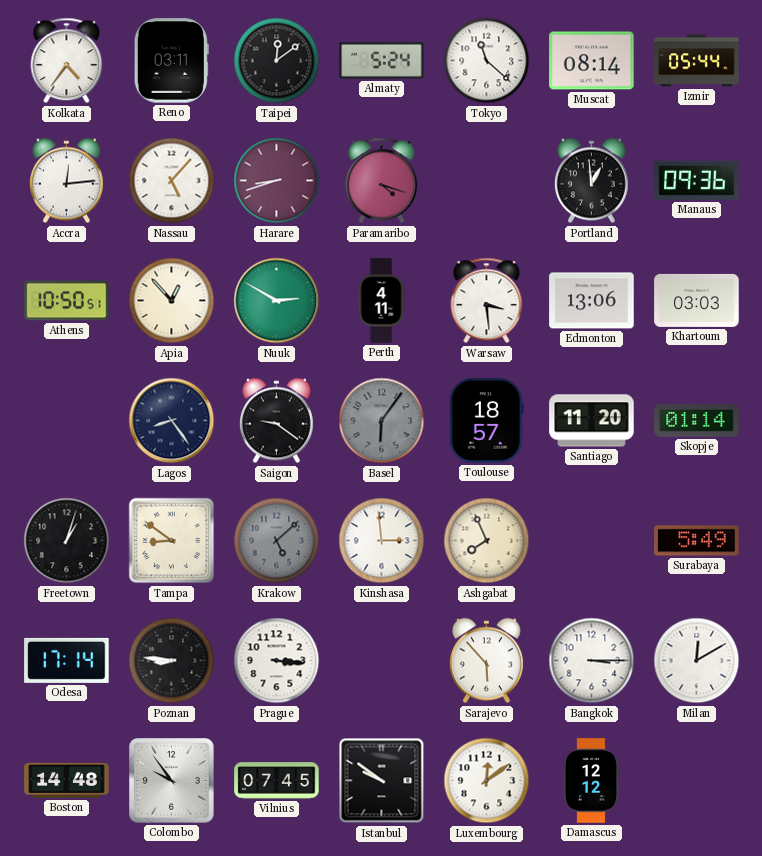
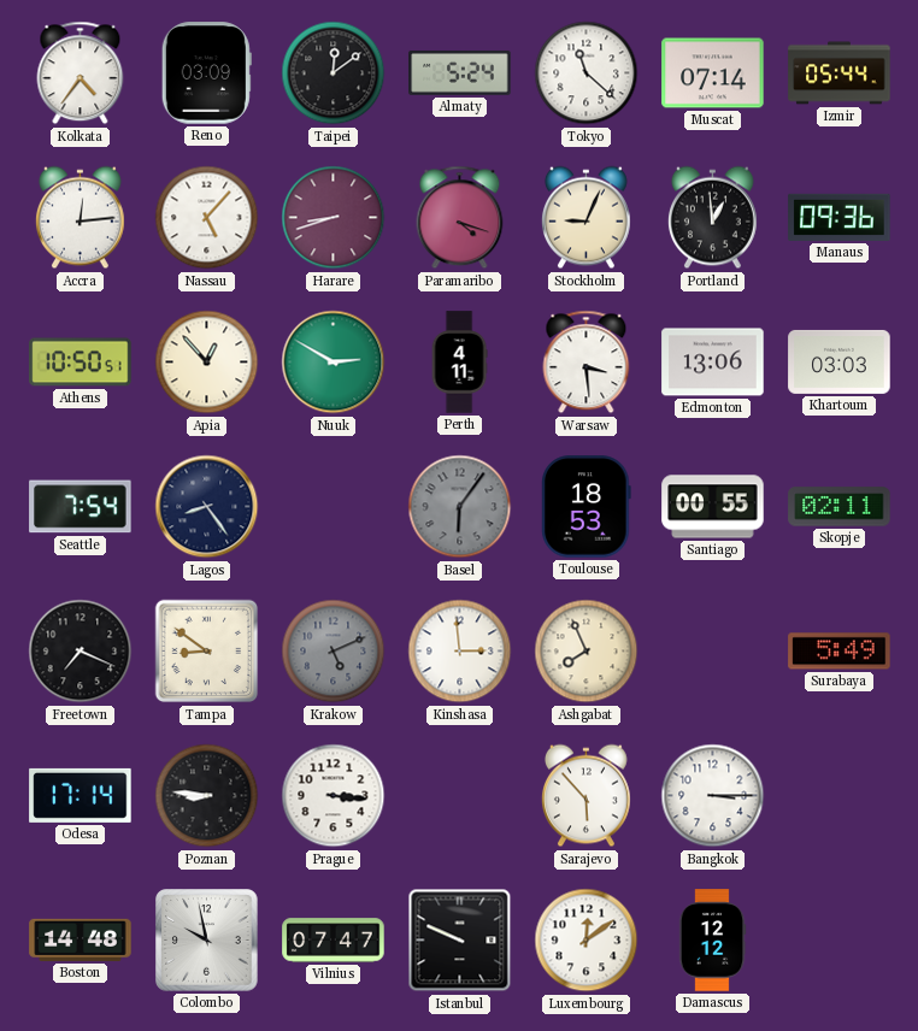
Reno: 03:11 -> 03:09
Muscat: 08:14 -> 07:14
Stockholm: none -> 9:04
Seattle: none -> 7:54
Saigon: 9:21 -> none
Toulouse: 18:57 -> 18:53
Santiago: 11:20 -> 00:55
Skopje: 01:14 -> 02:11
Freetown: 1:03 -> 7:19
Krakow: 5:08 -> 5:11
Milan: 12:10 -> none
Colombo: 9:54 -> 9:58
Vilnius: 07:45 -> 07:47
Istanbul: 9:51 -> 9:49
